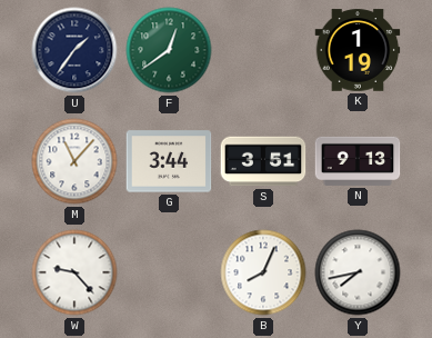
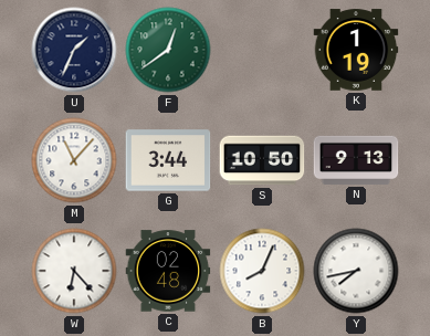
U: 1:36 -> 1:34
S: 3:51 -> 10:50
W: 9:23 -> 6:23
C: none -> 02:48
